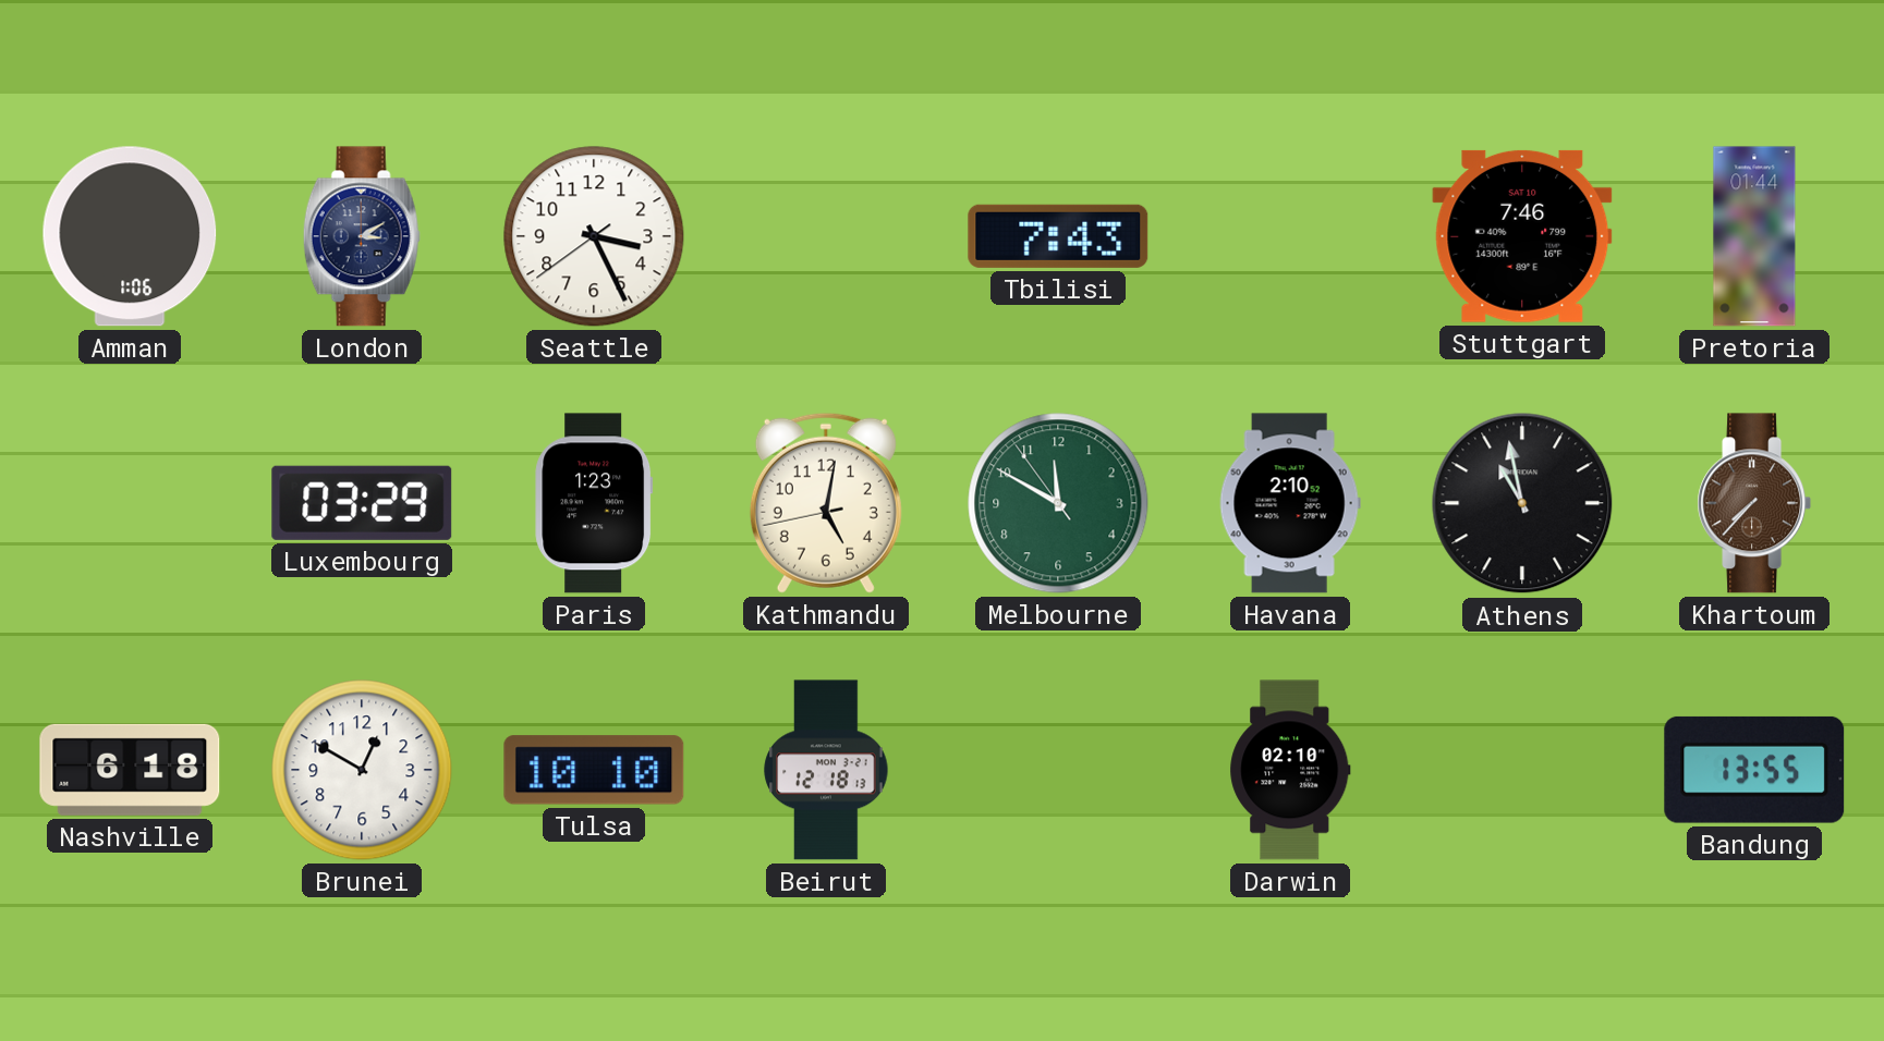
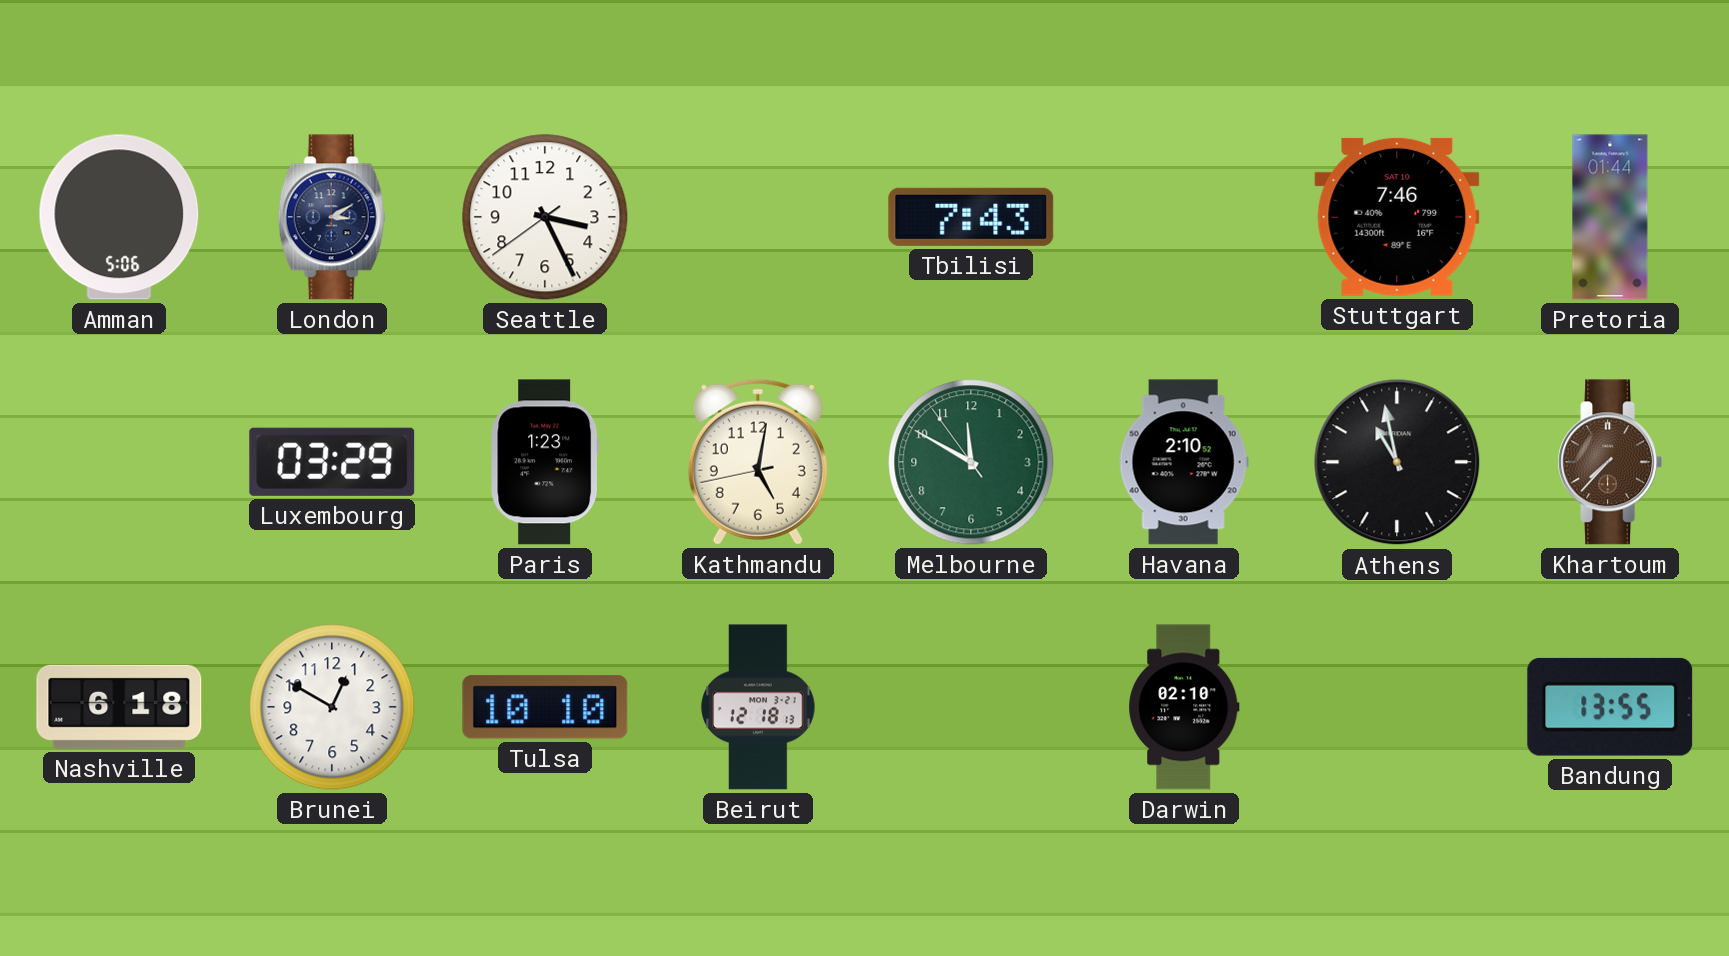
Amman: 1:06 -> 5:06
